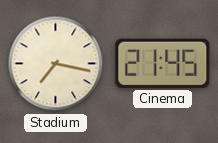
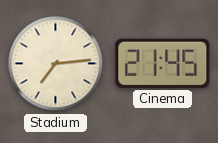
Stadium: 7:17 -> 7:14
